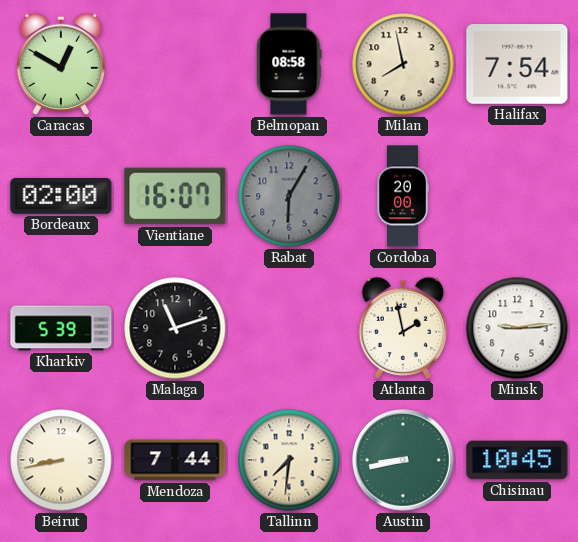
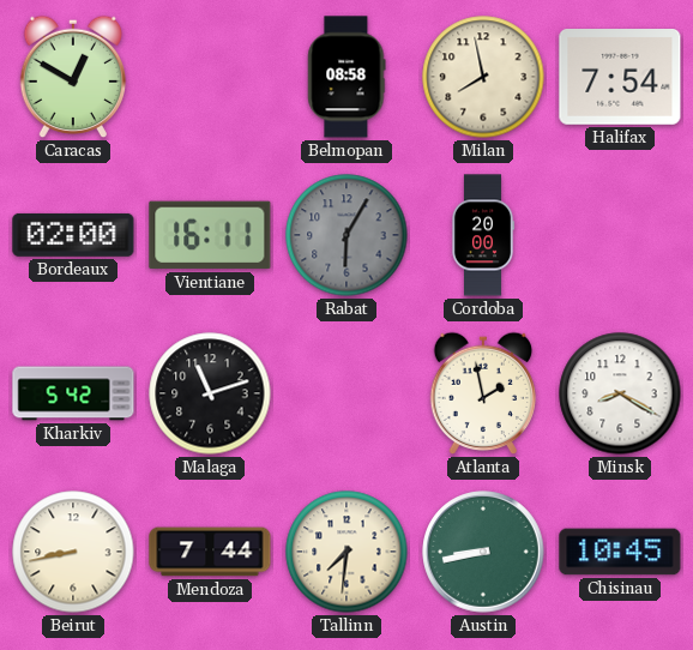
Vientiane: 16:07 -> 16:11
Kharkiv: 5:39 -> 5:42
Minsk: 9:14 -> 8:20
